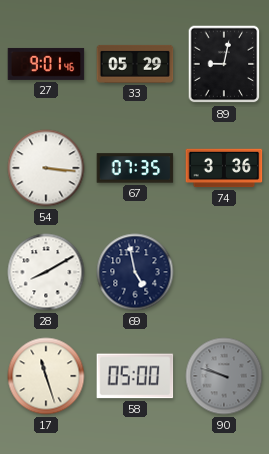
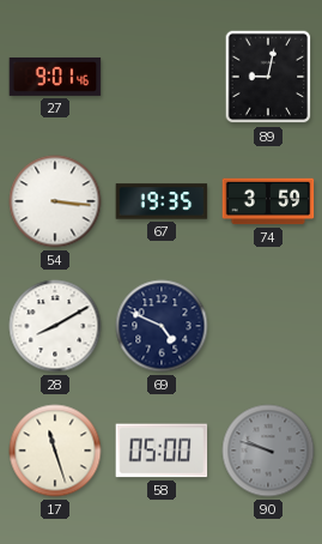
33: 05:29 -> none
67: 07:35 -> 19:35
74: 3:36 -> 3:59
69: 4:58 -> 4:49
